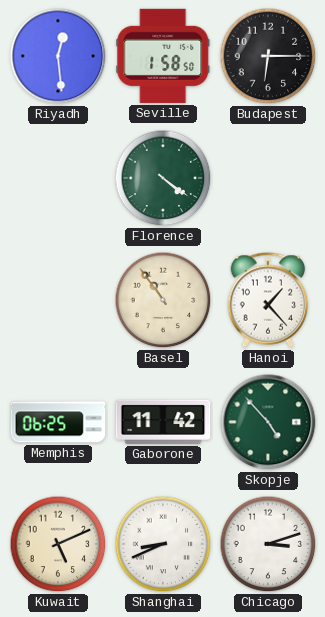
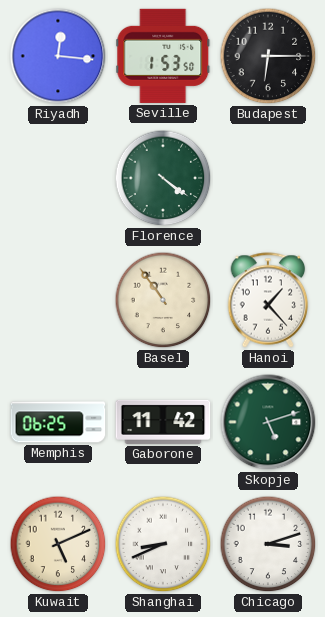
Riyadh: 12:29 -> 12:16
Seville: 1:58 -> 1:53
Skopje: 4:53 -> 5:12
